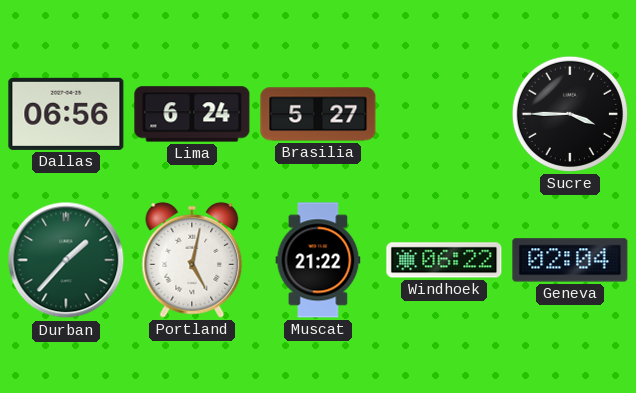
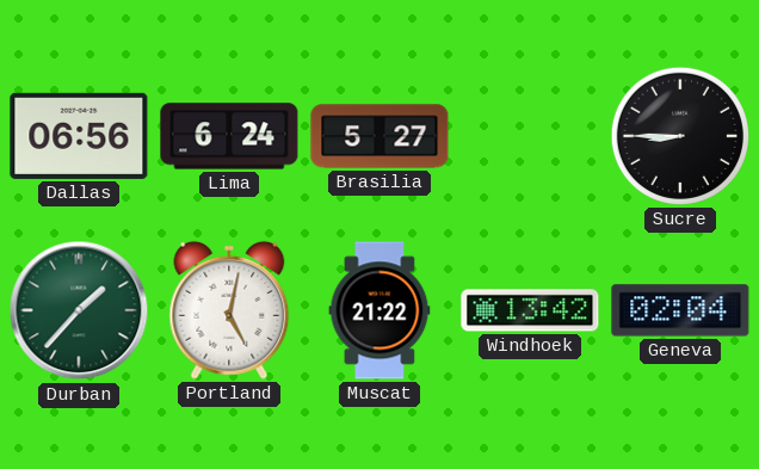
Sucre: 3:45 -> 8:45
Windhoek: 06:22 -> 13:42
